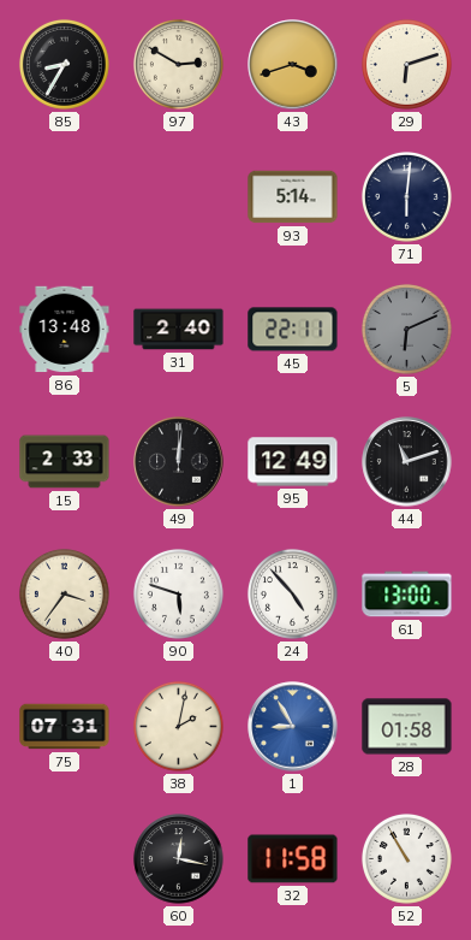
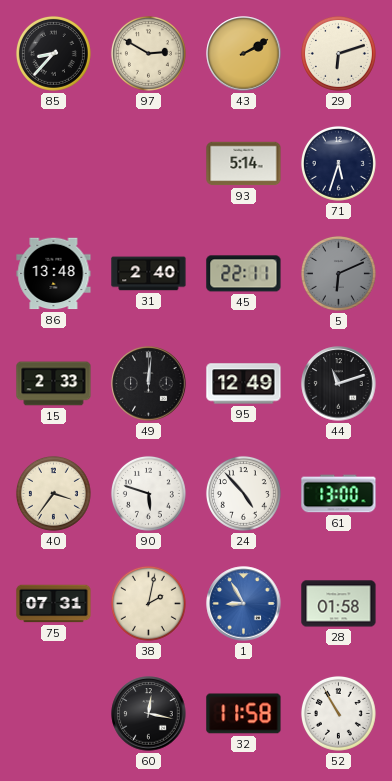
85: 8:35 -> 8:37
43: 3:42 -> 2:10
71: 6:01 -> 5:33
